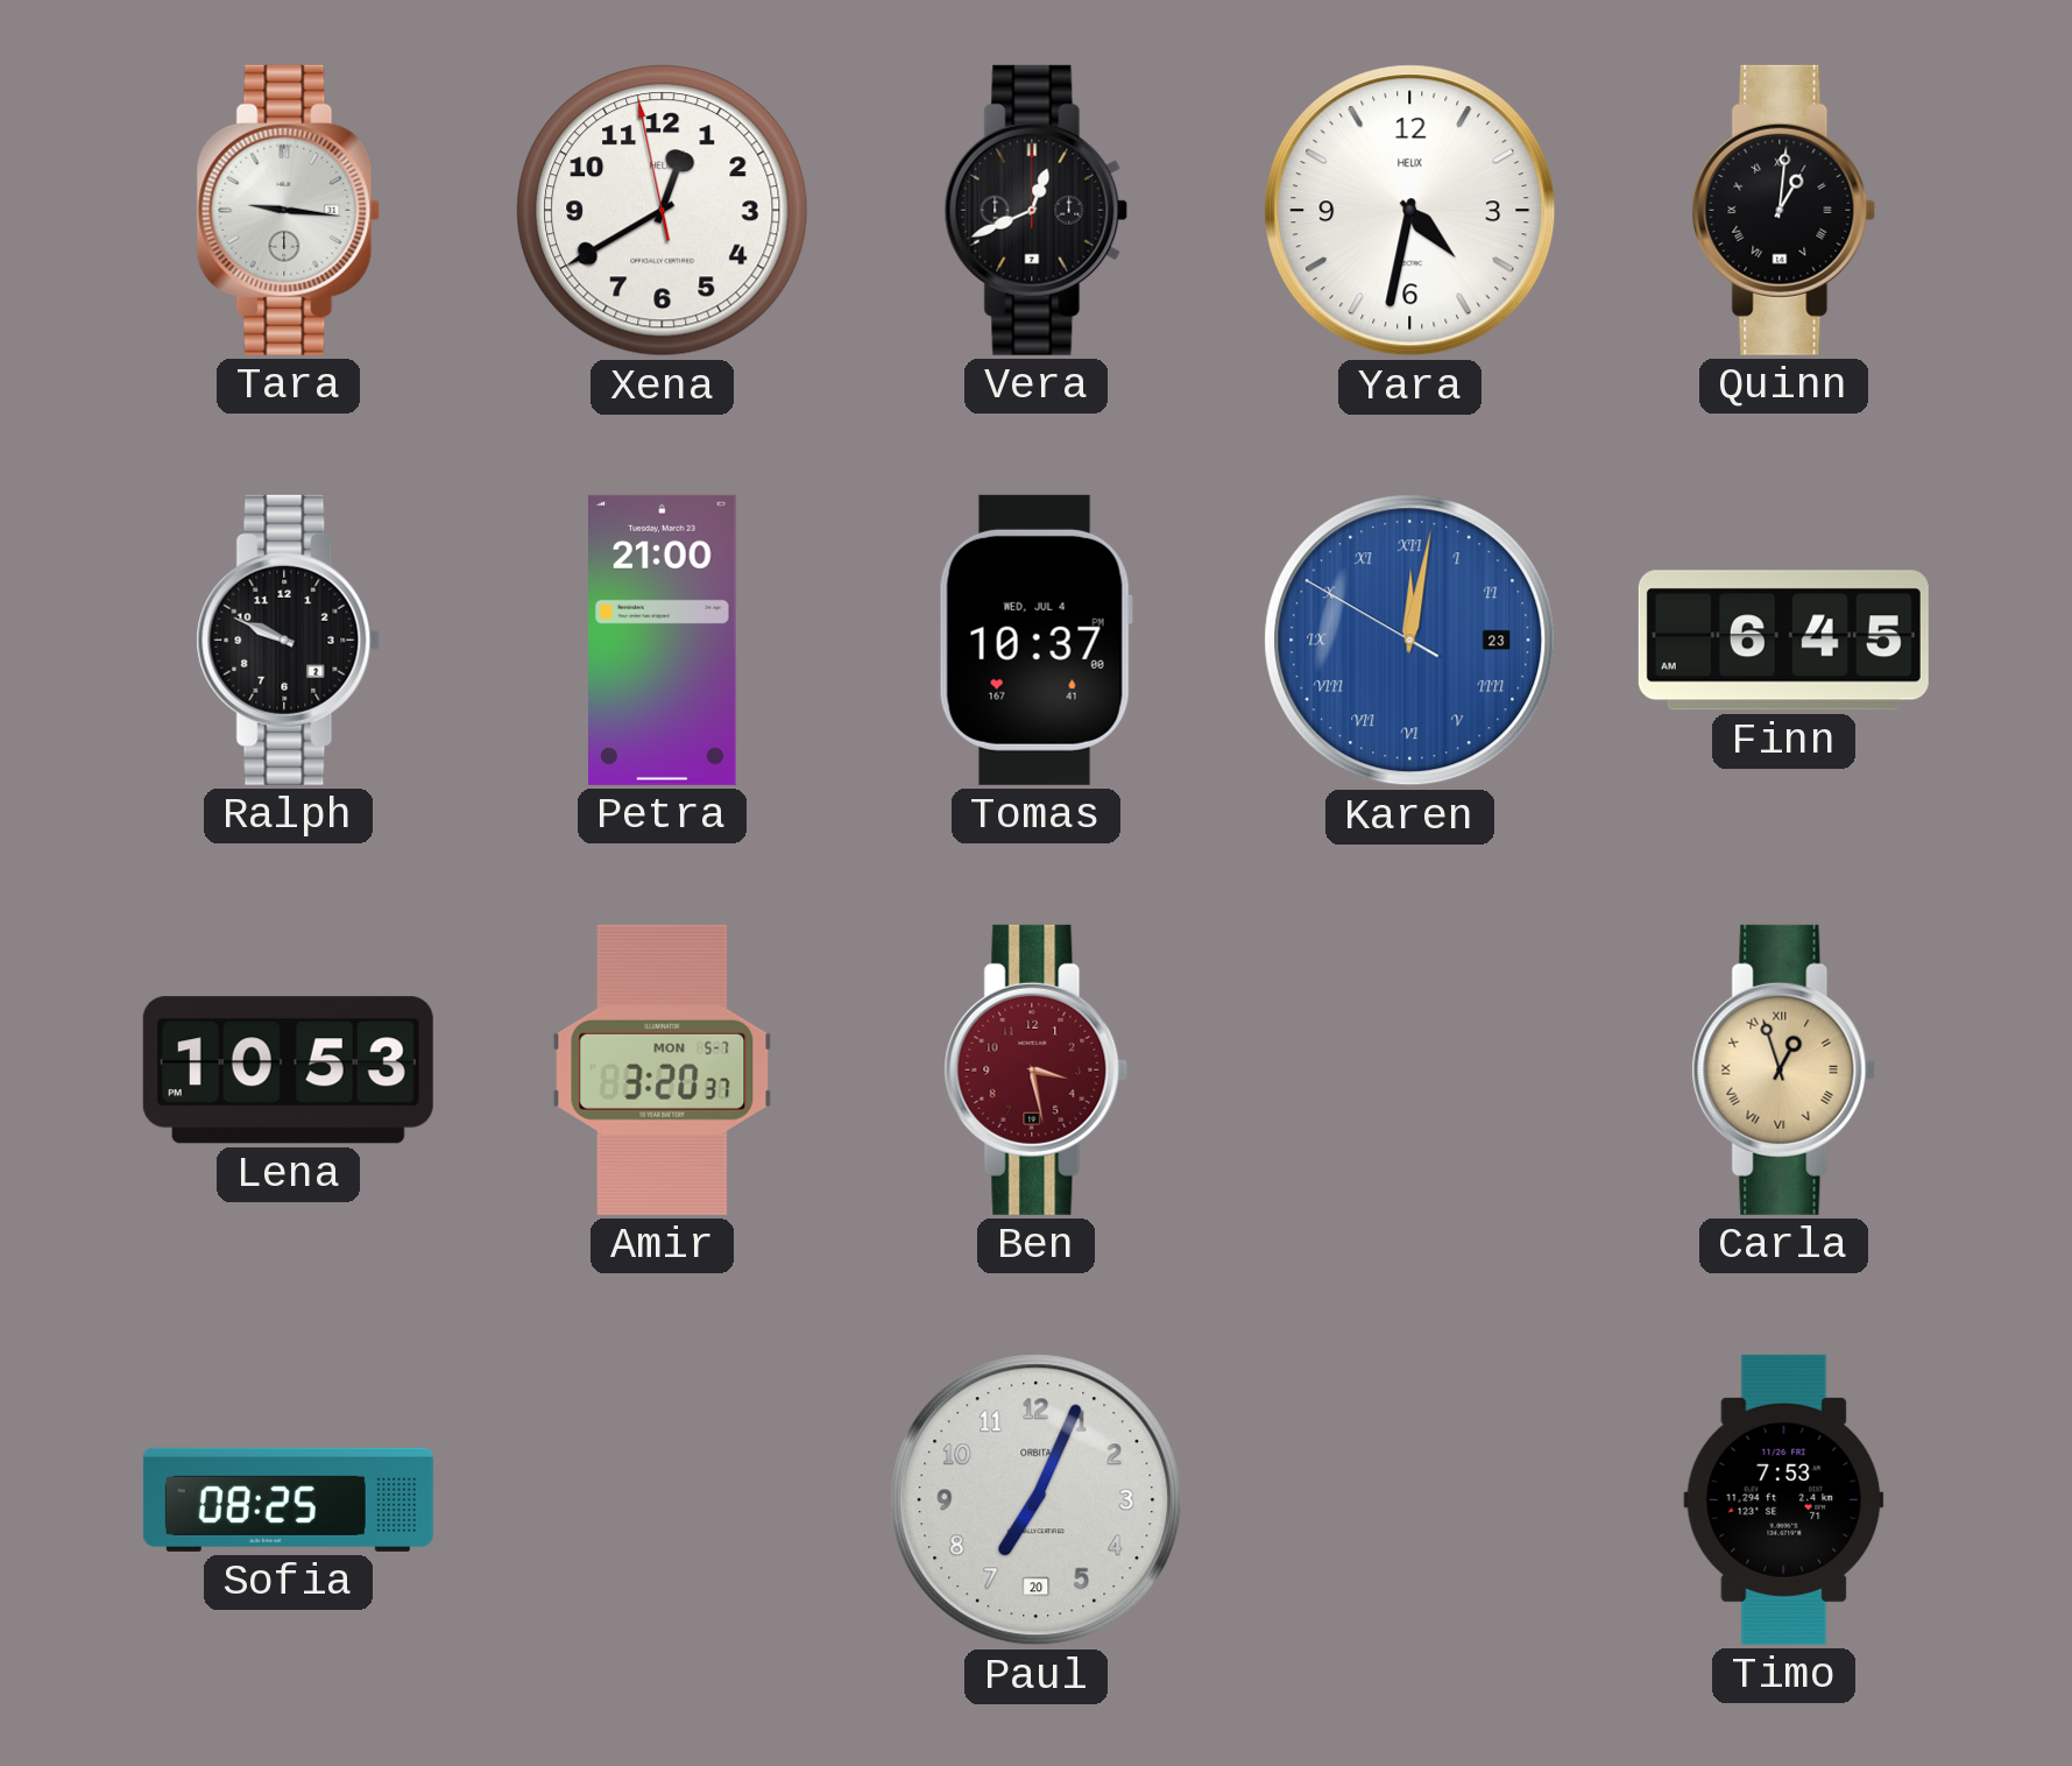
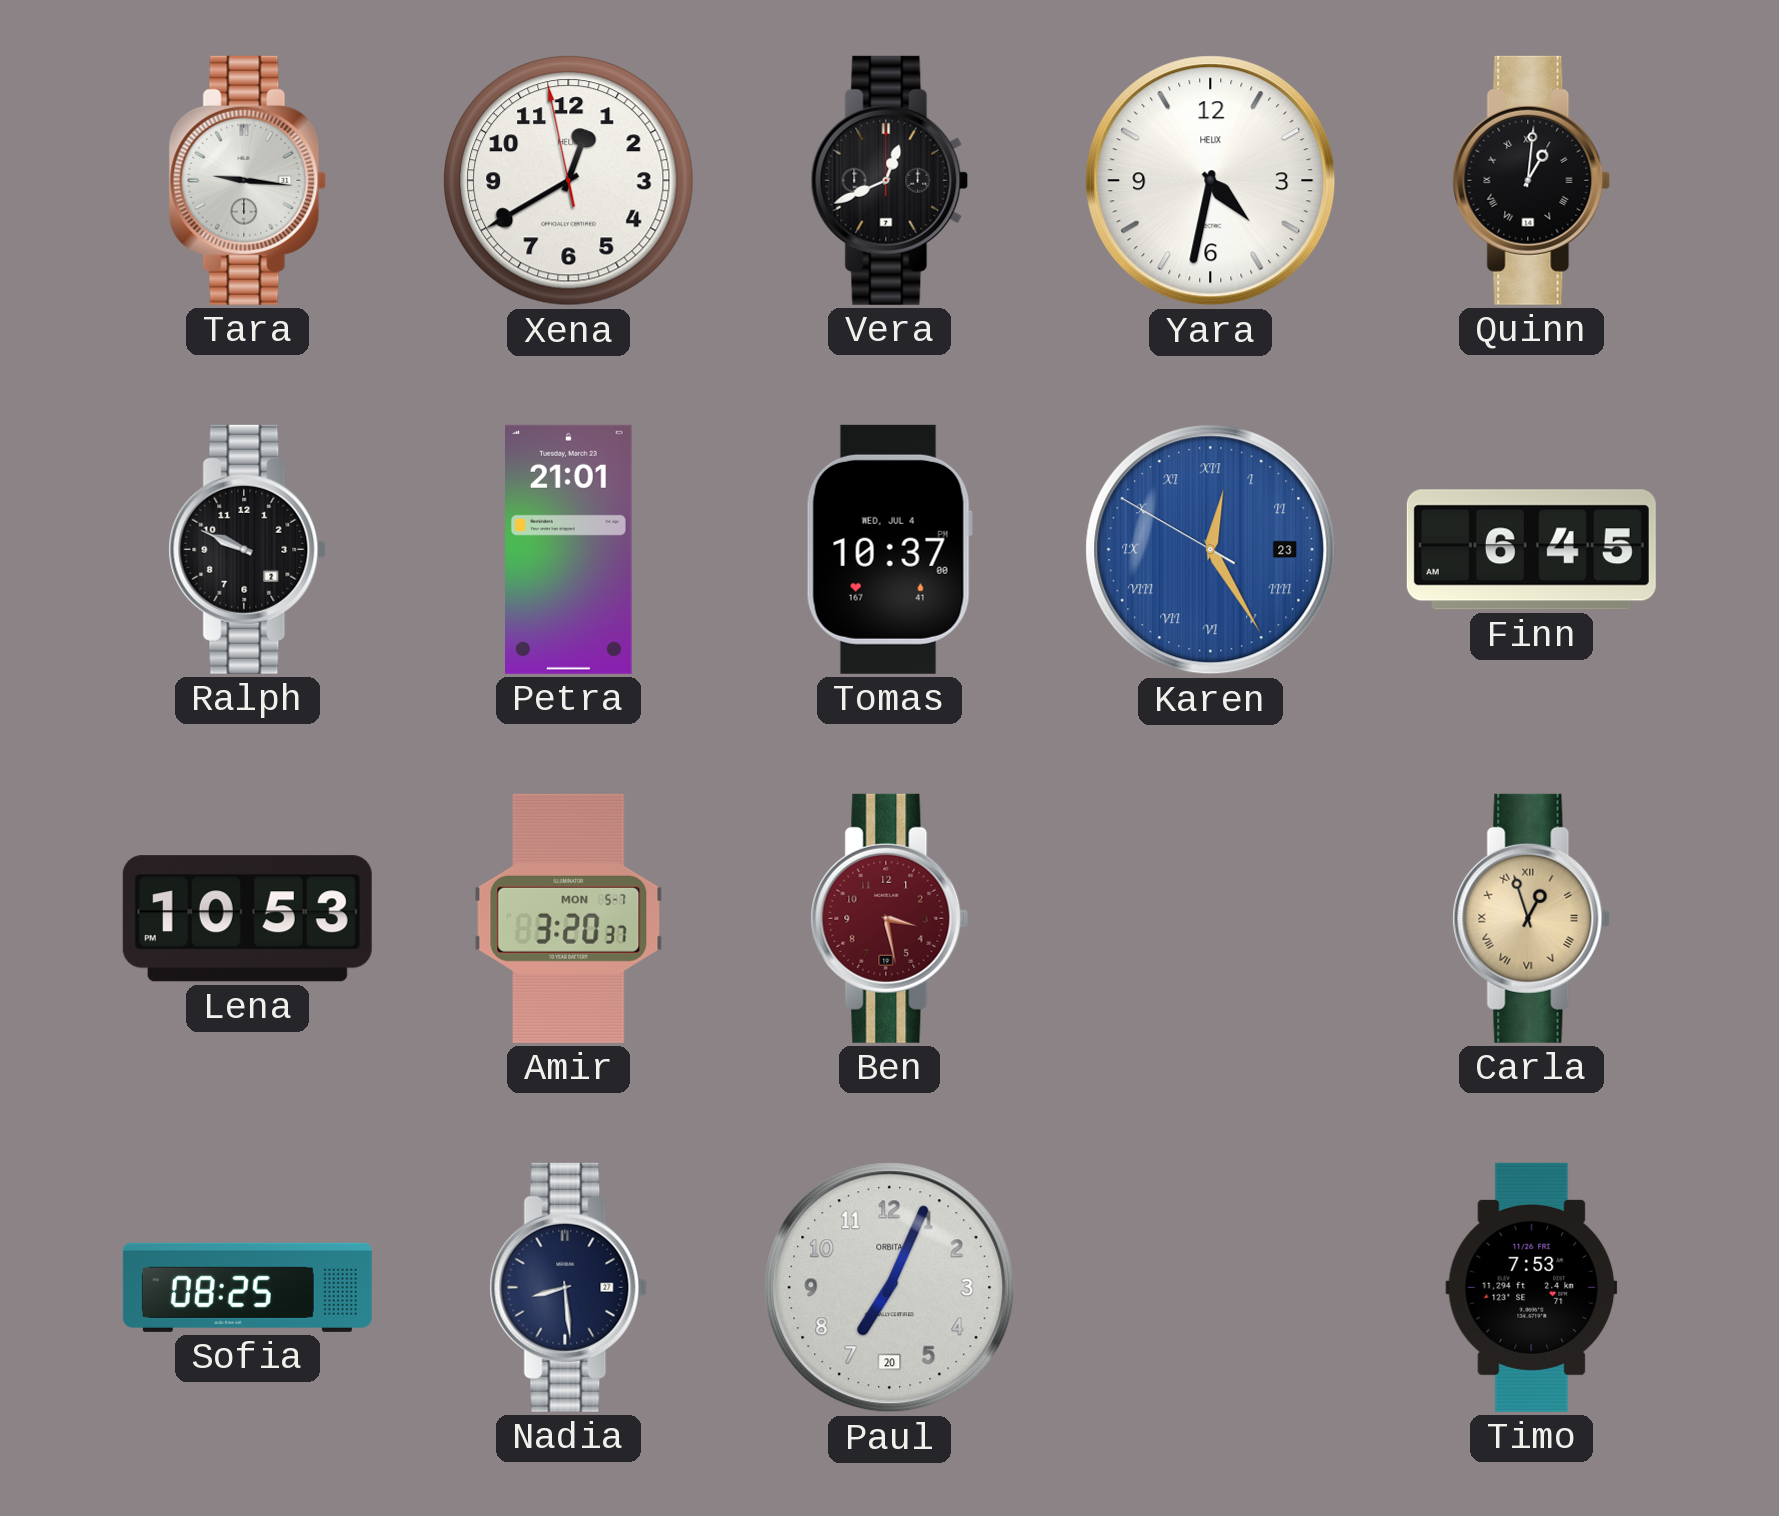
Petra: 21:00 -> 21:01
Karen: 12:01 -> 12:24
Nadia: none -> 8:29
